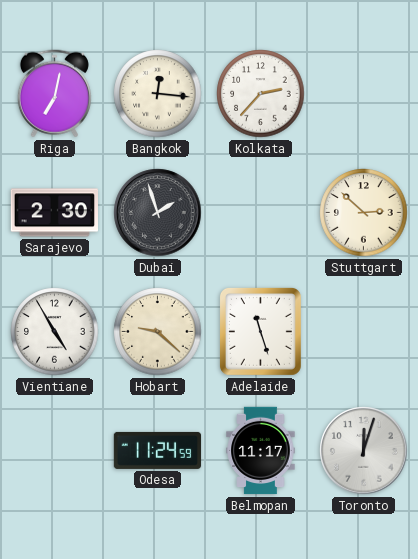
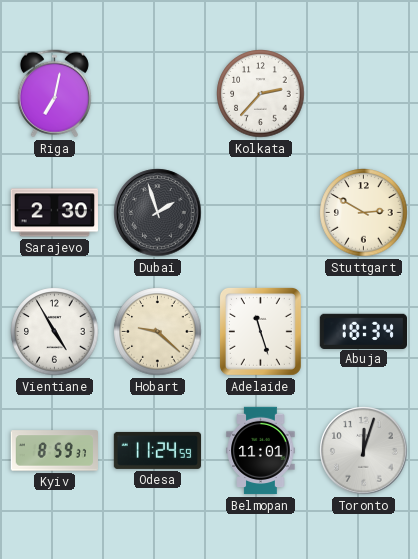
Bangkok: 12:16 -> none
Stuttgart: 2:52 -> 2:50
Abuja: none -> 18:34
Kyiv: none -> 8:59
Belmopan: 11:17 -> 11:01
